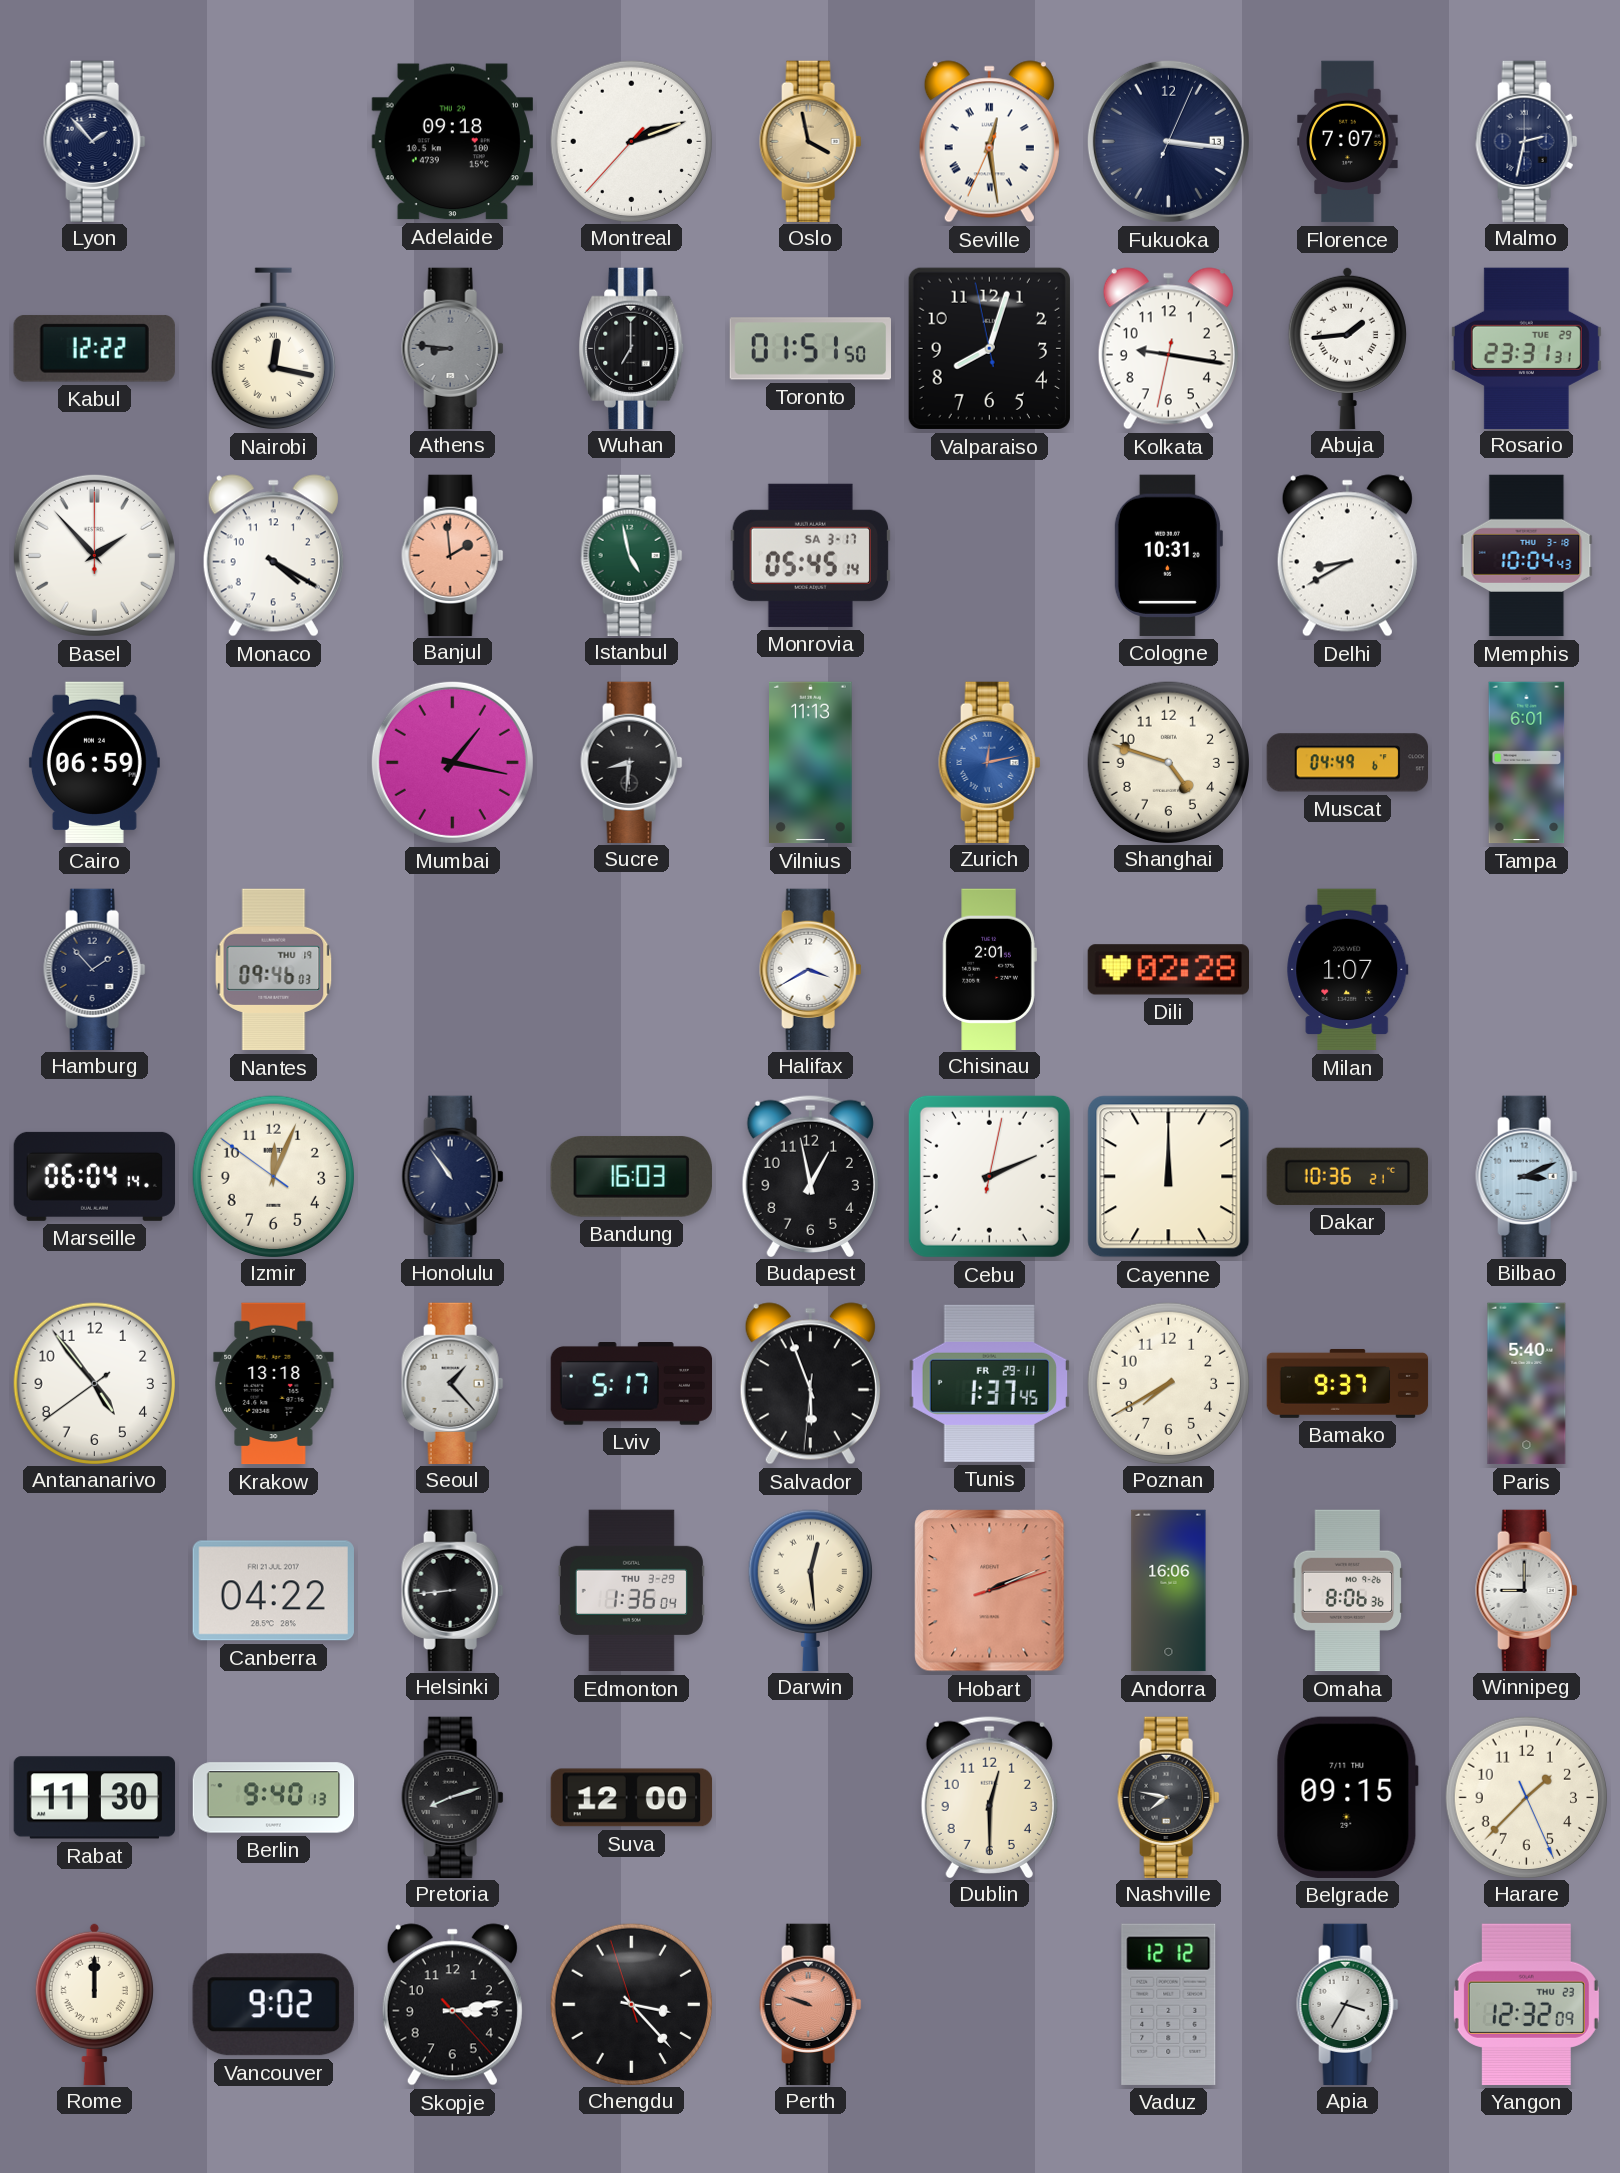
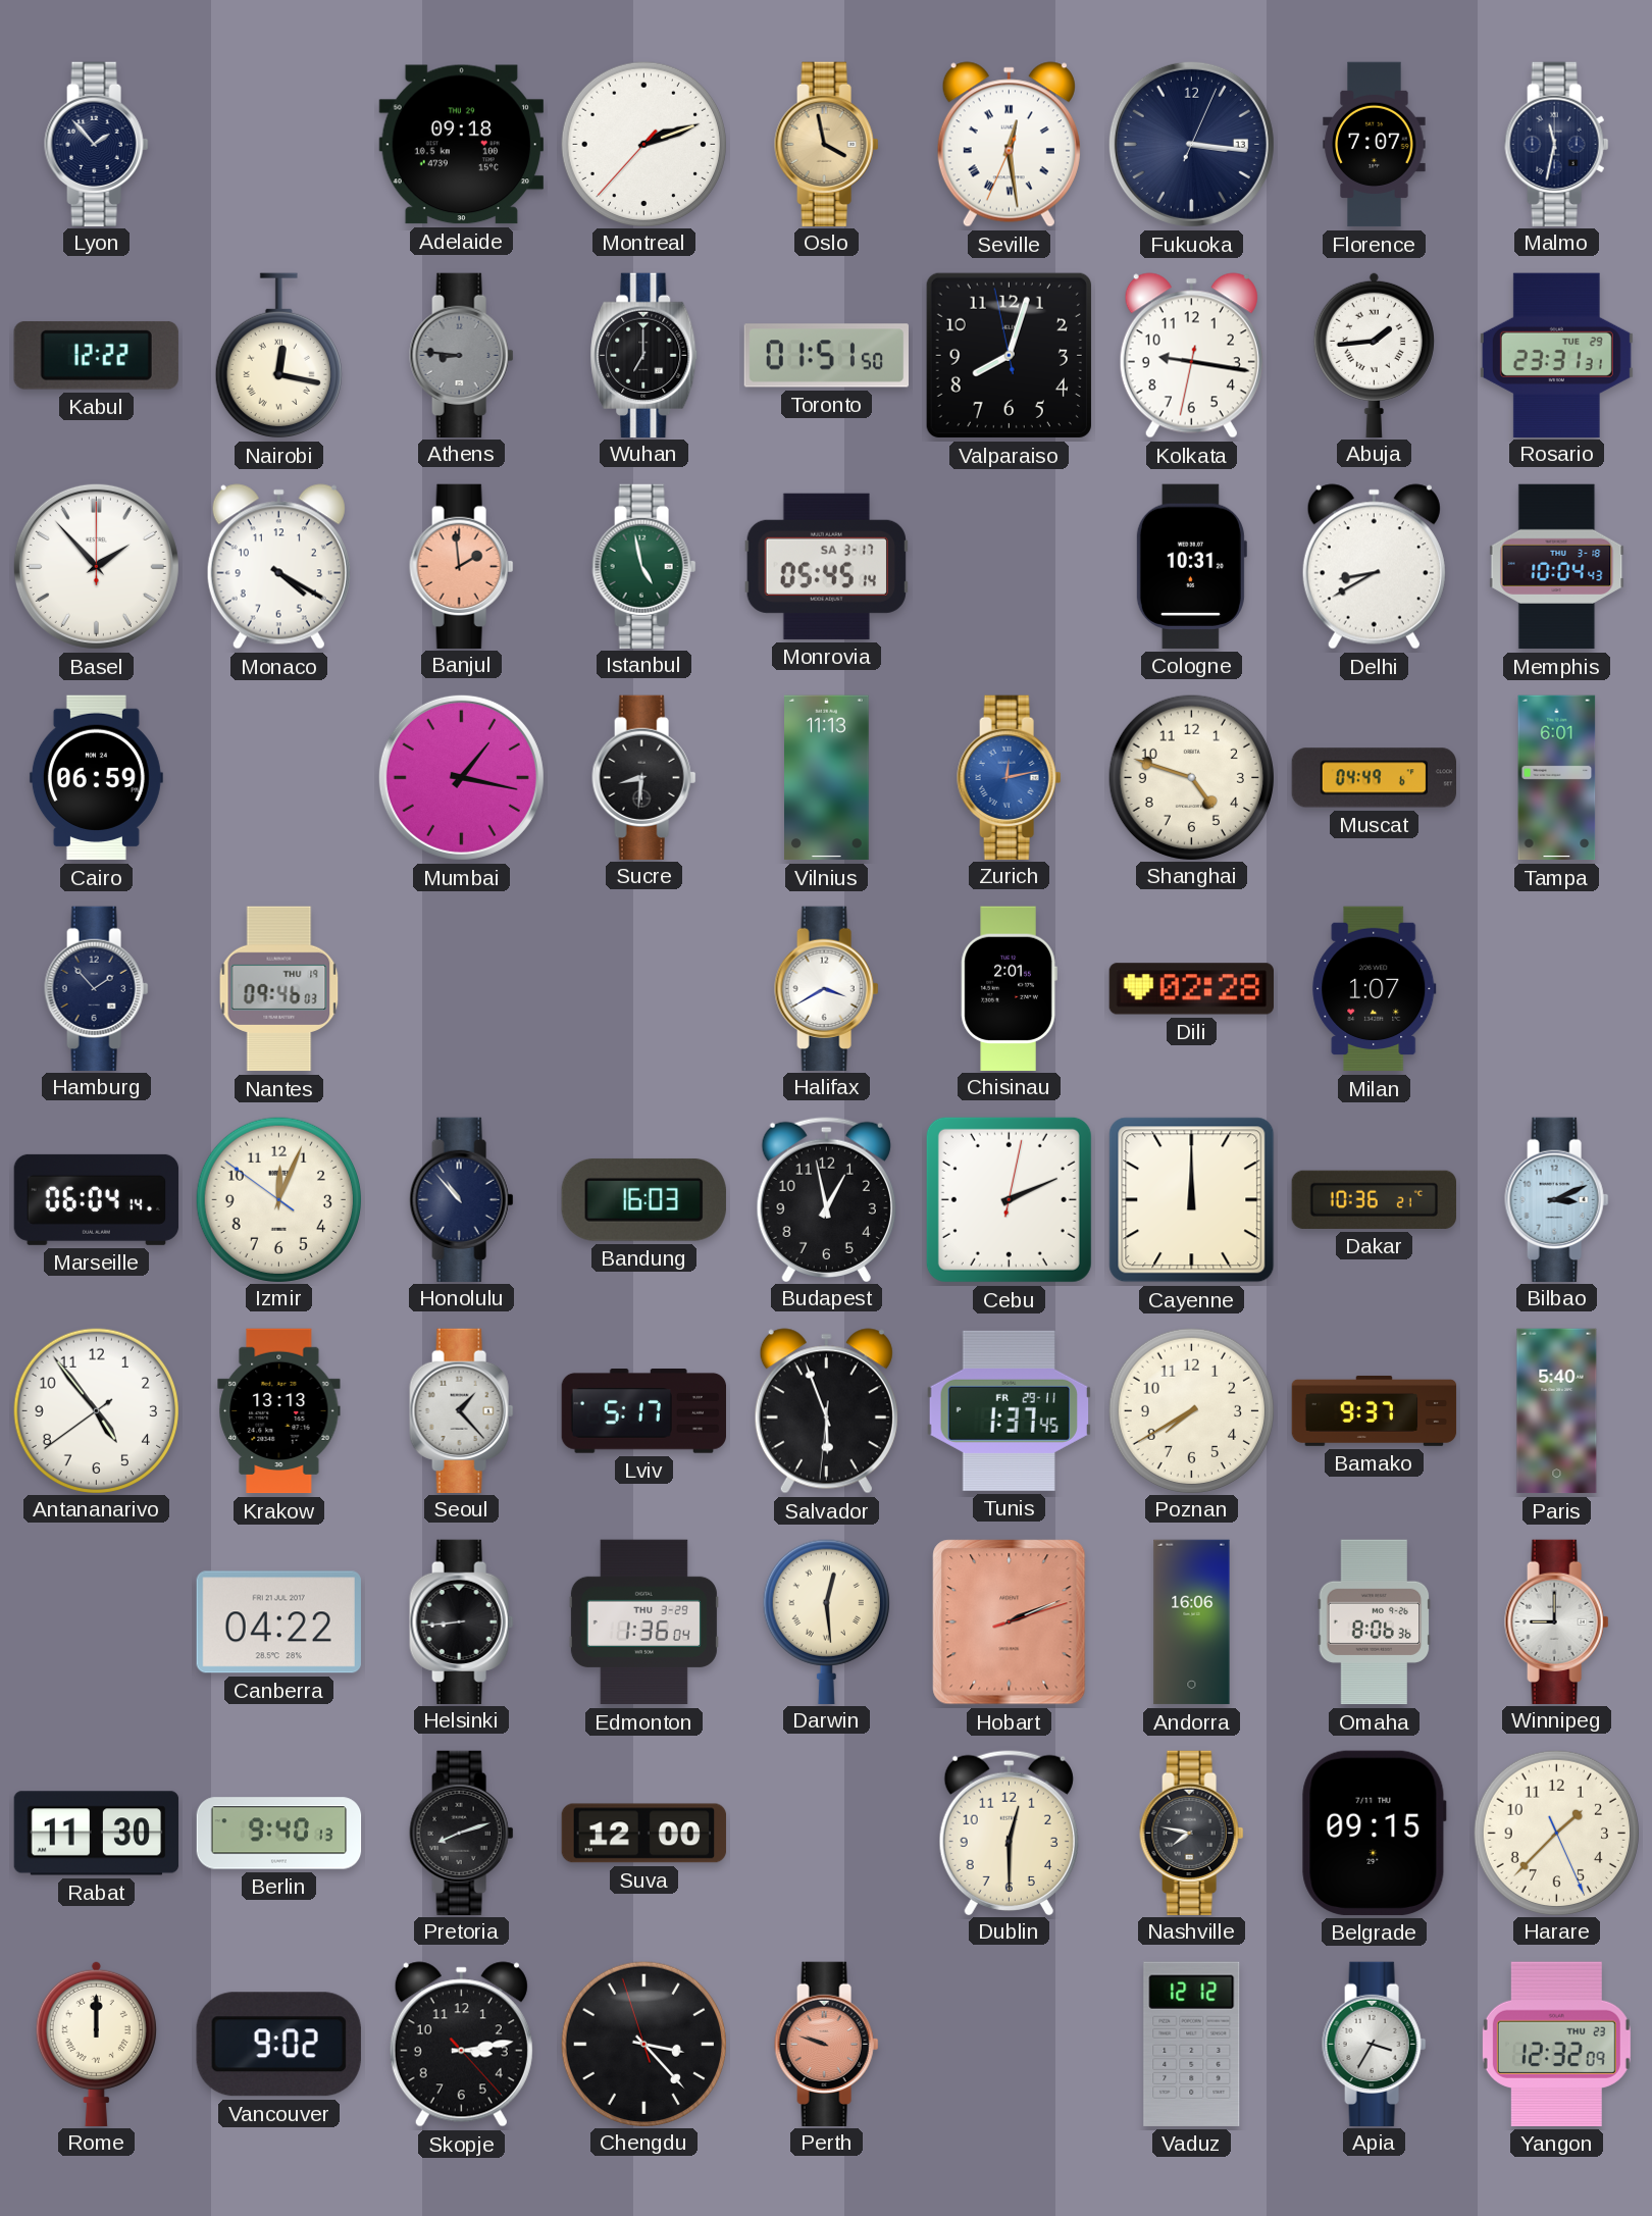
Malmo: 2:32 -> 11:32
Honolulu: 10:54 -> 10:53
Krakow: 13:18 -> 13:13
